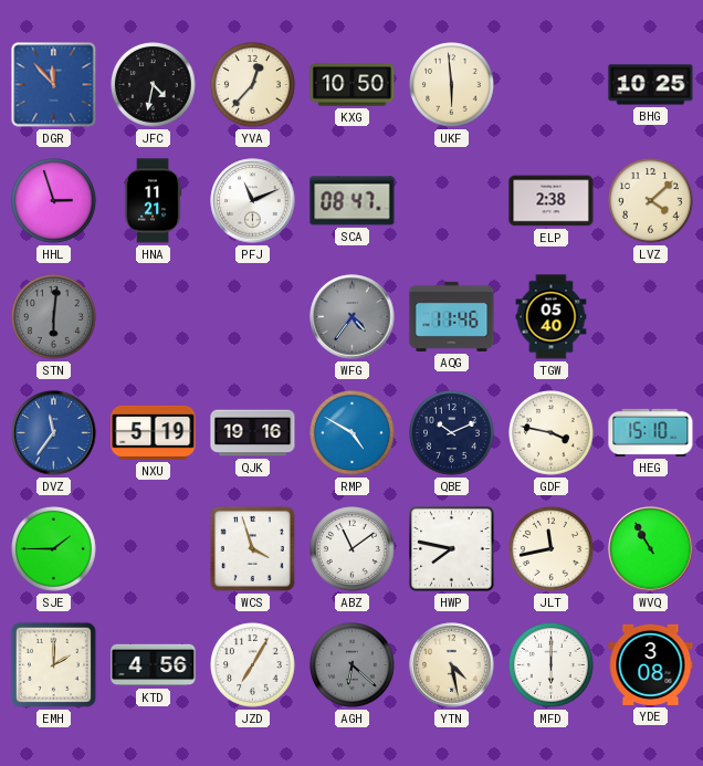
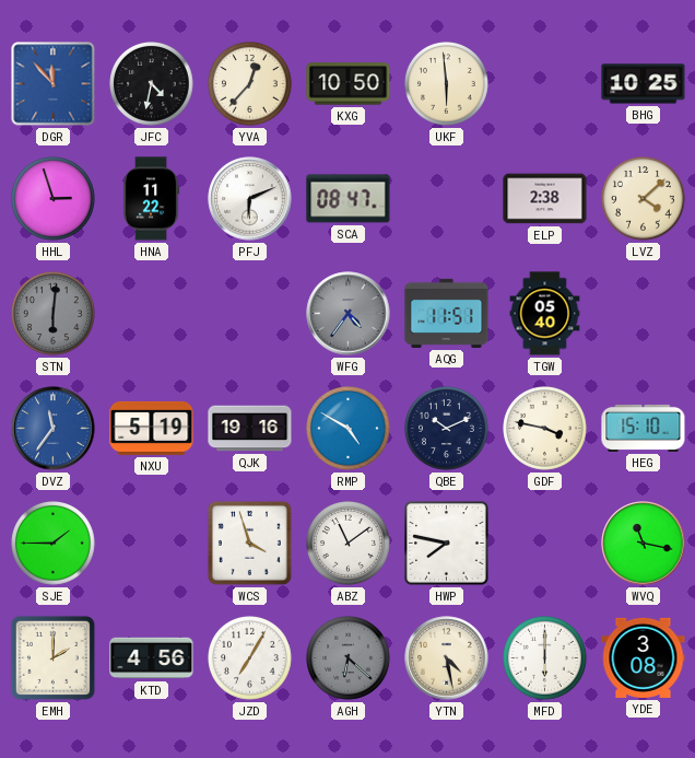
HNA: 11:21 -> 11:22
PFJ: 11:11 -> 6:11
AQG: 11:46 -> 11:51
JLT: 11:43 -> none
WVQ: 10:55 -> 11:17
